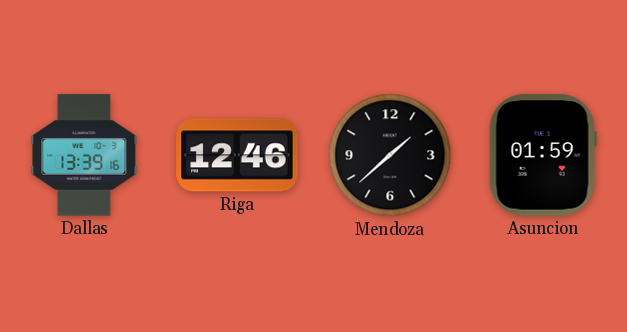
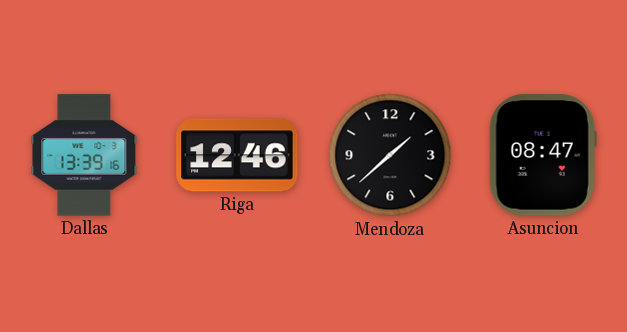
Asuncion: 01:59 -> 08:47
